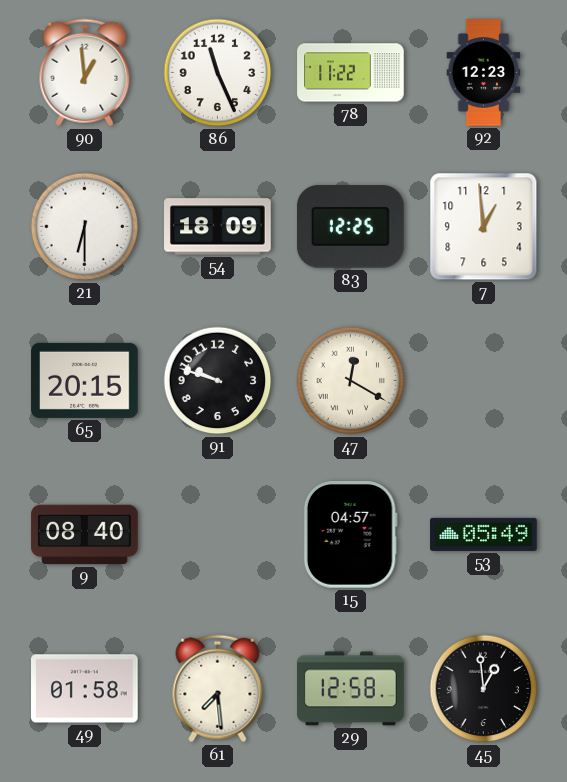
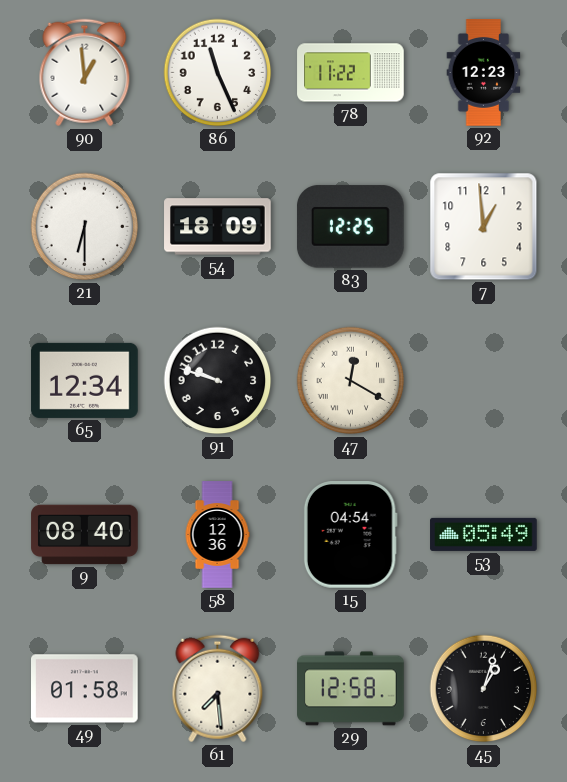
65: 20:15 -> 12:34
58: none -> 12:36
15: 04:57 -> 04:54
45: 12:59 -> 1:03
